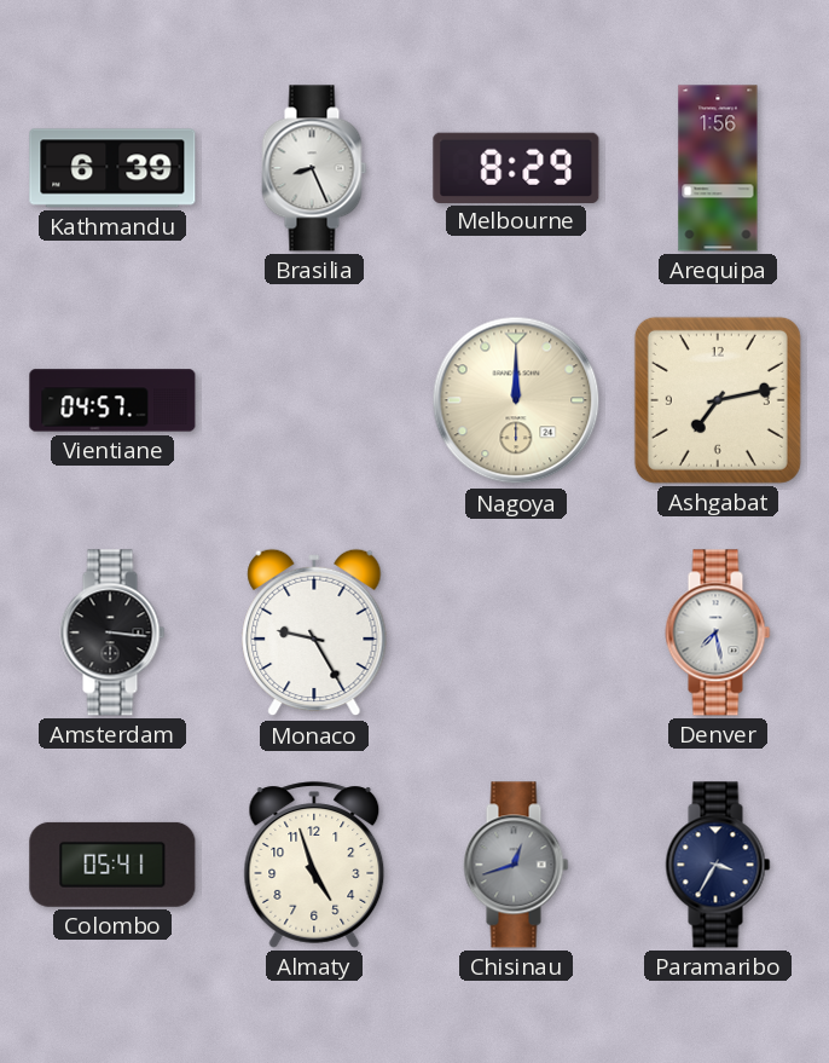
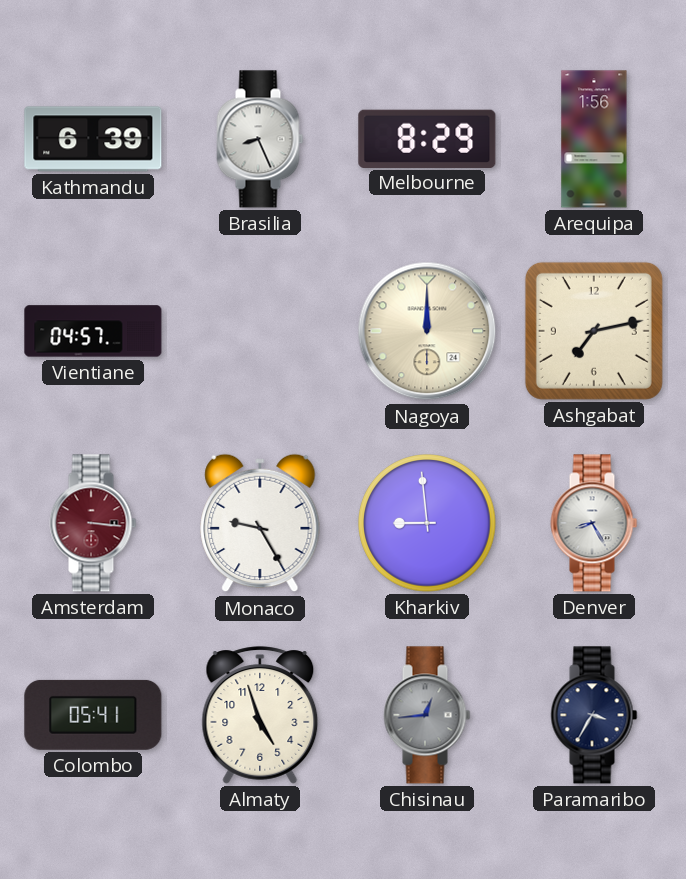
Amsterdam dial: black -> burgundy
Kharkiv: none -> 8:59
Denver: 7:28 -> 8:25
Chisinau: 12:42 -> 12:44
